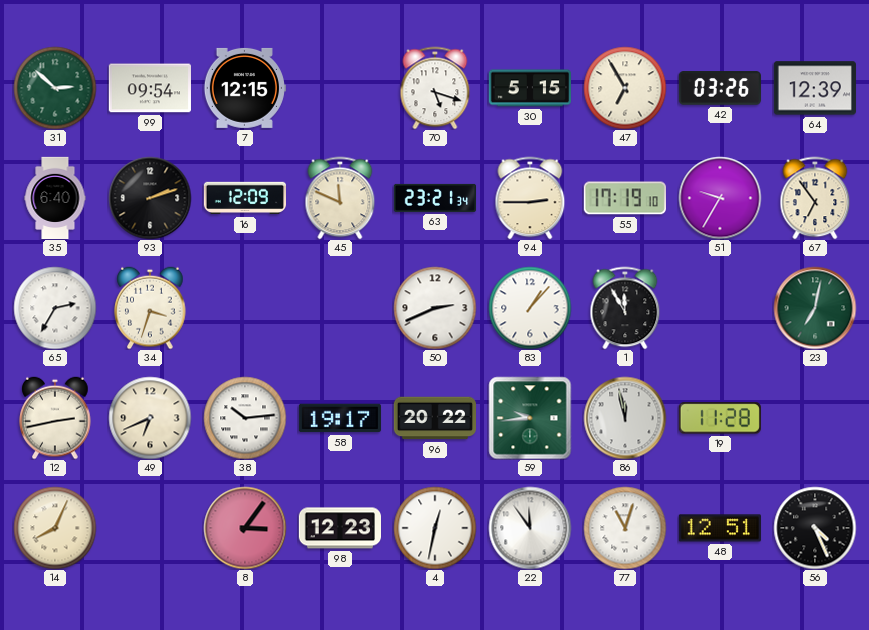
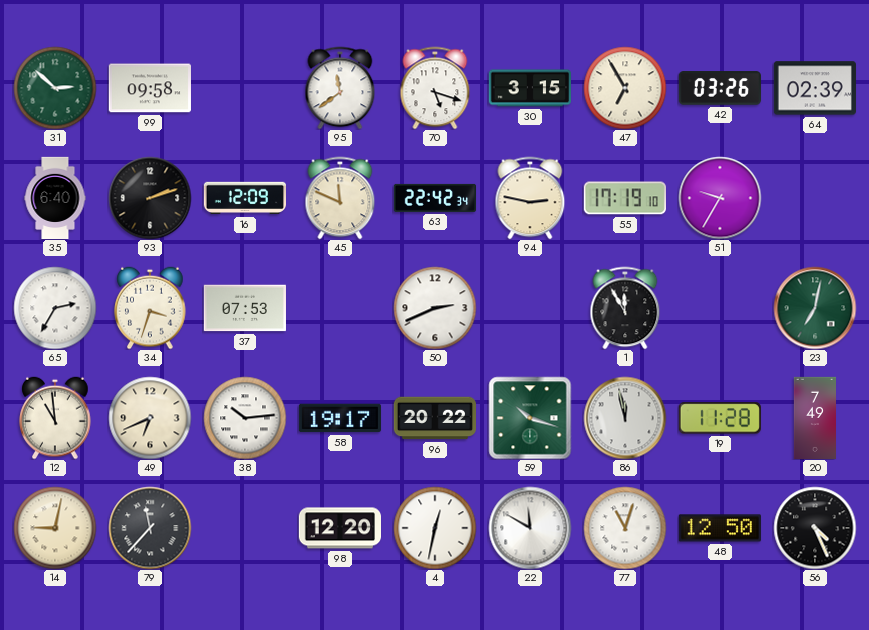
99: 09:54 -> 09:58
7: 12:15 -> none
95: none -> 11:39
30: 5:15 -> 3:15
64: 12:39 -> 02:39
63: 23:21 -> 22:42
94: 2:45 -> 2:47
67: 6:54 -> none
37: none -> 07:53
83: 1:07 -> none
12: 2:43 -> 10:59
59: 9:44 -> 10:18
20: none -> 7:49
14: 8:04 -> 9:02
79: none -> 11:37
8: 3:06 -> none
98: 12:23 -> 12:20
22: 11:54 -> 11:50
48: 12:51 -> 12:50
